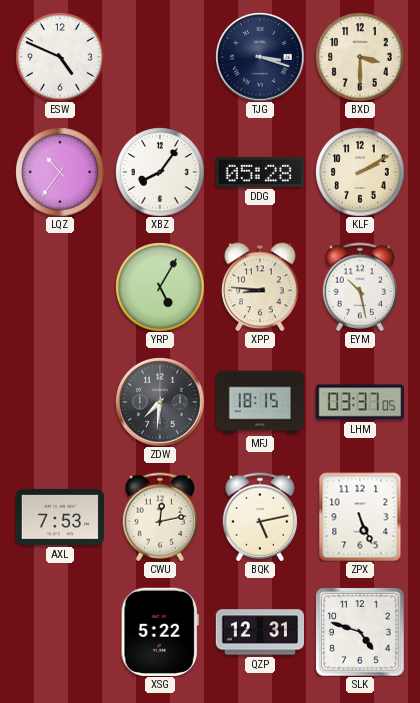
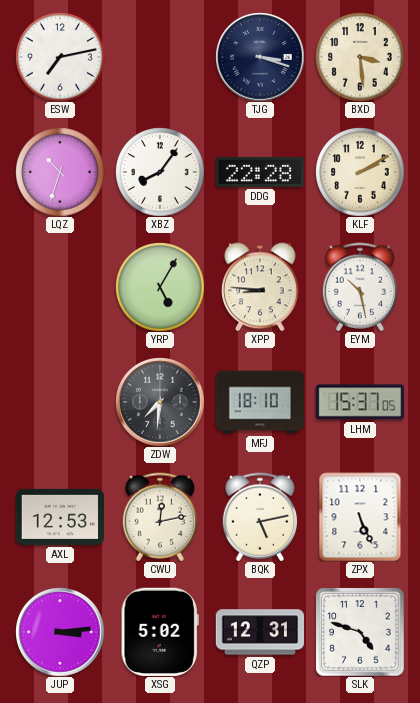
ESW: 4:49 -> 7:13
BXD: 3:30 -> 3:29
LQZ: 10:36 -> 10:33
DDG: 05:28 -> 22:28
MFJ: 18:15 -> 18:10
LHM: 03:37 -> 15:37
AXL: 7:53 -> 12:53
JUP: none -> 3:14
XSG: 5:22 -> 5:02
